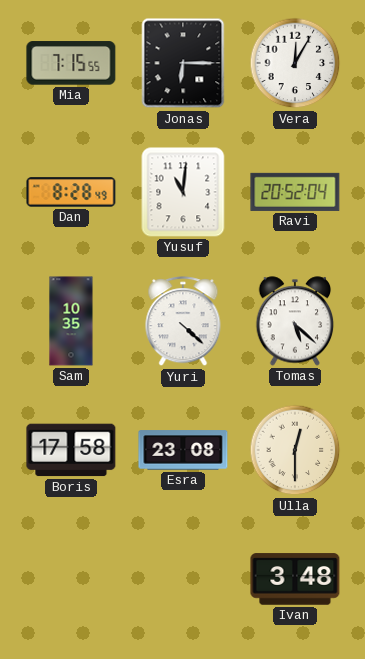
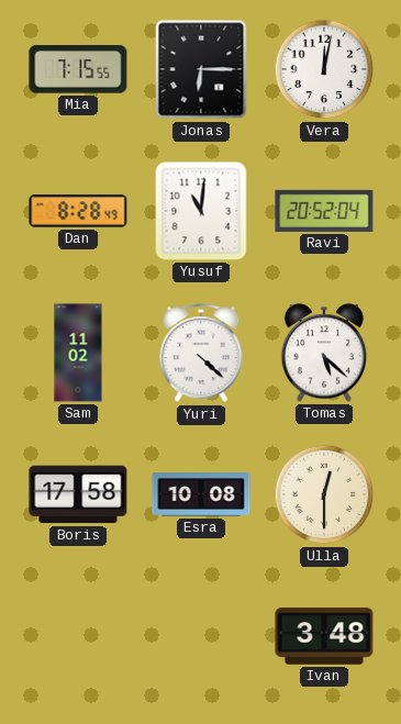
Vera: 12:05 -> 12:02
Sam: 10:35 -> 11:02
Esra: 23:08 -> 10:08
